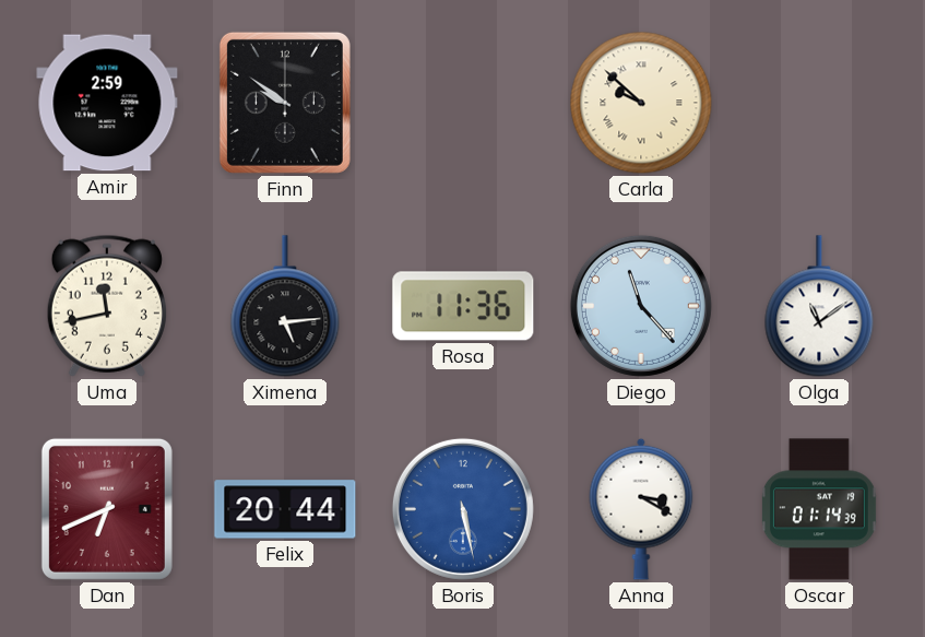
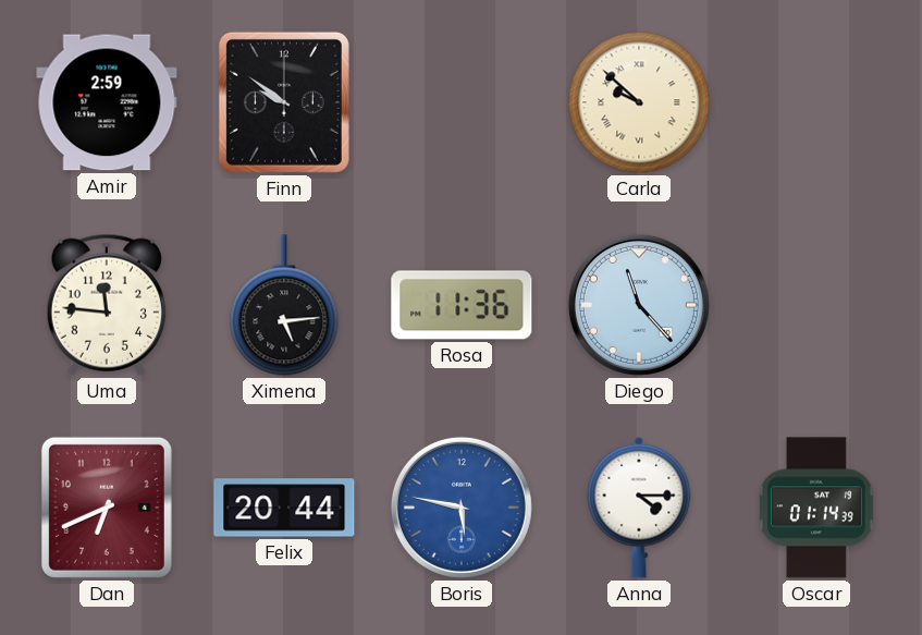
Uma: 11:43 -> 11:46
Olga: 11:09 -> none
Boris: 5:28 -> 5:47
Anna: 3:20 -> 4:15
